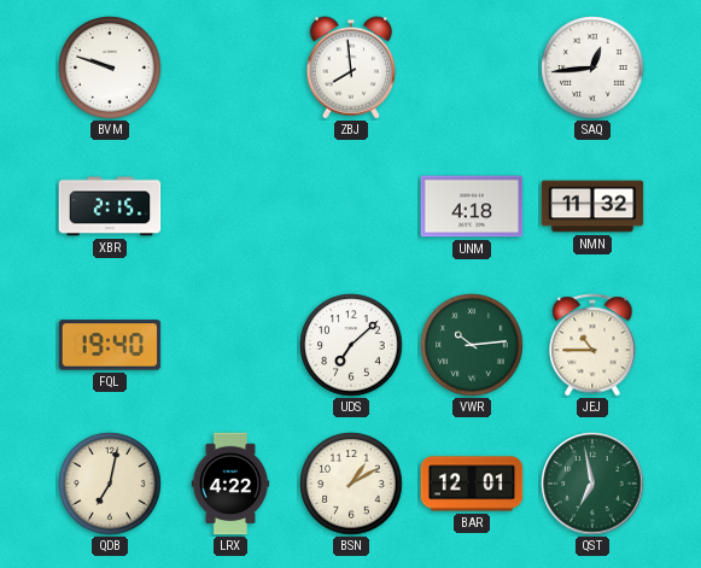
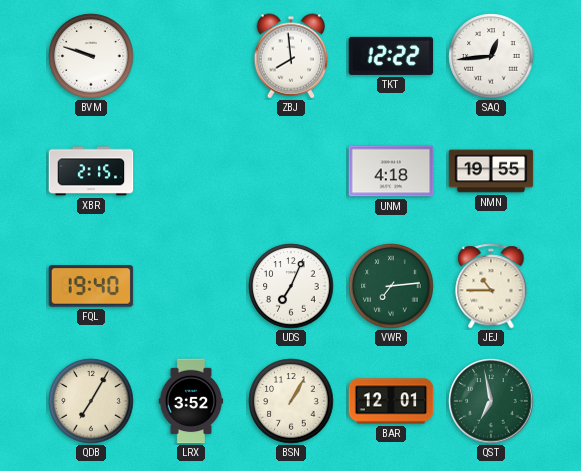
TKT: none -> 12:22
NMN: 11:32 -> 19:55
UDS: 7:08 -> 7:04
VWR: 10:14 -> 7:14
QDB: 7:02 -> 7:05
LRX: 4:22 -> 3:52
BSN: 1:10 -> 1:05
